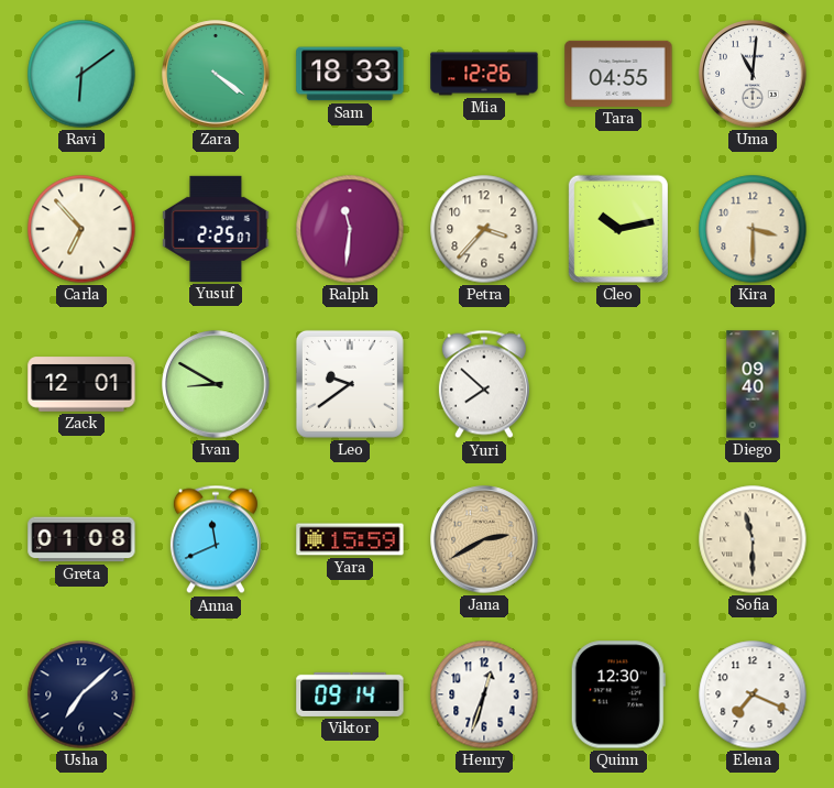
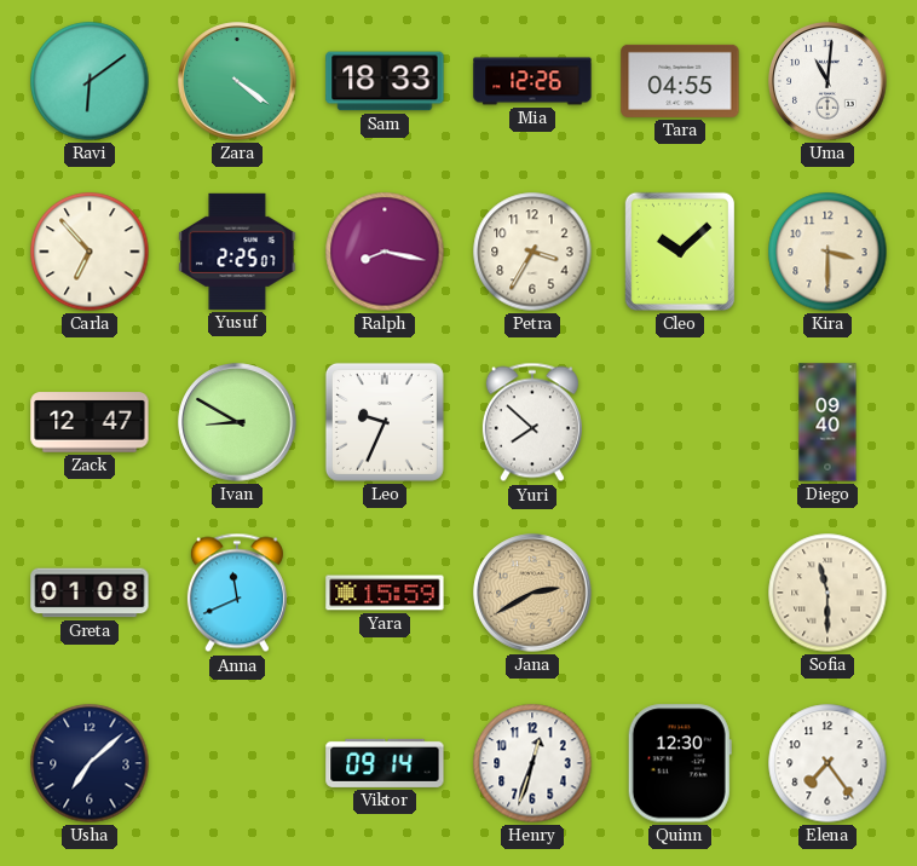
Ralph: 11:31 -> 8:17
Petra: 3:37 -> 3:35
Cleo: 10:13 -> 10:08
Zack: 12:01 -> 12:47
Leo: 9:39 -> 9:34
Elena: 7:19 -> 7:24
